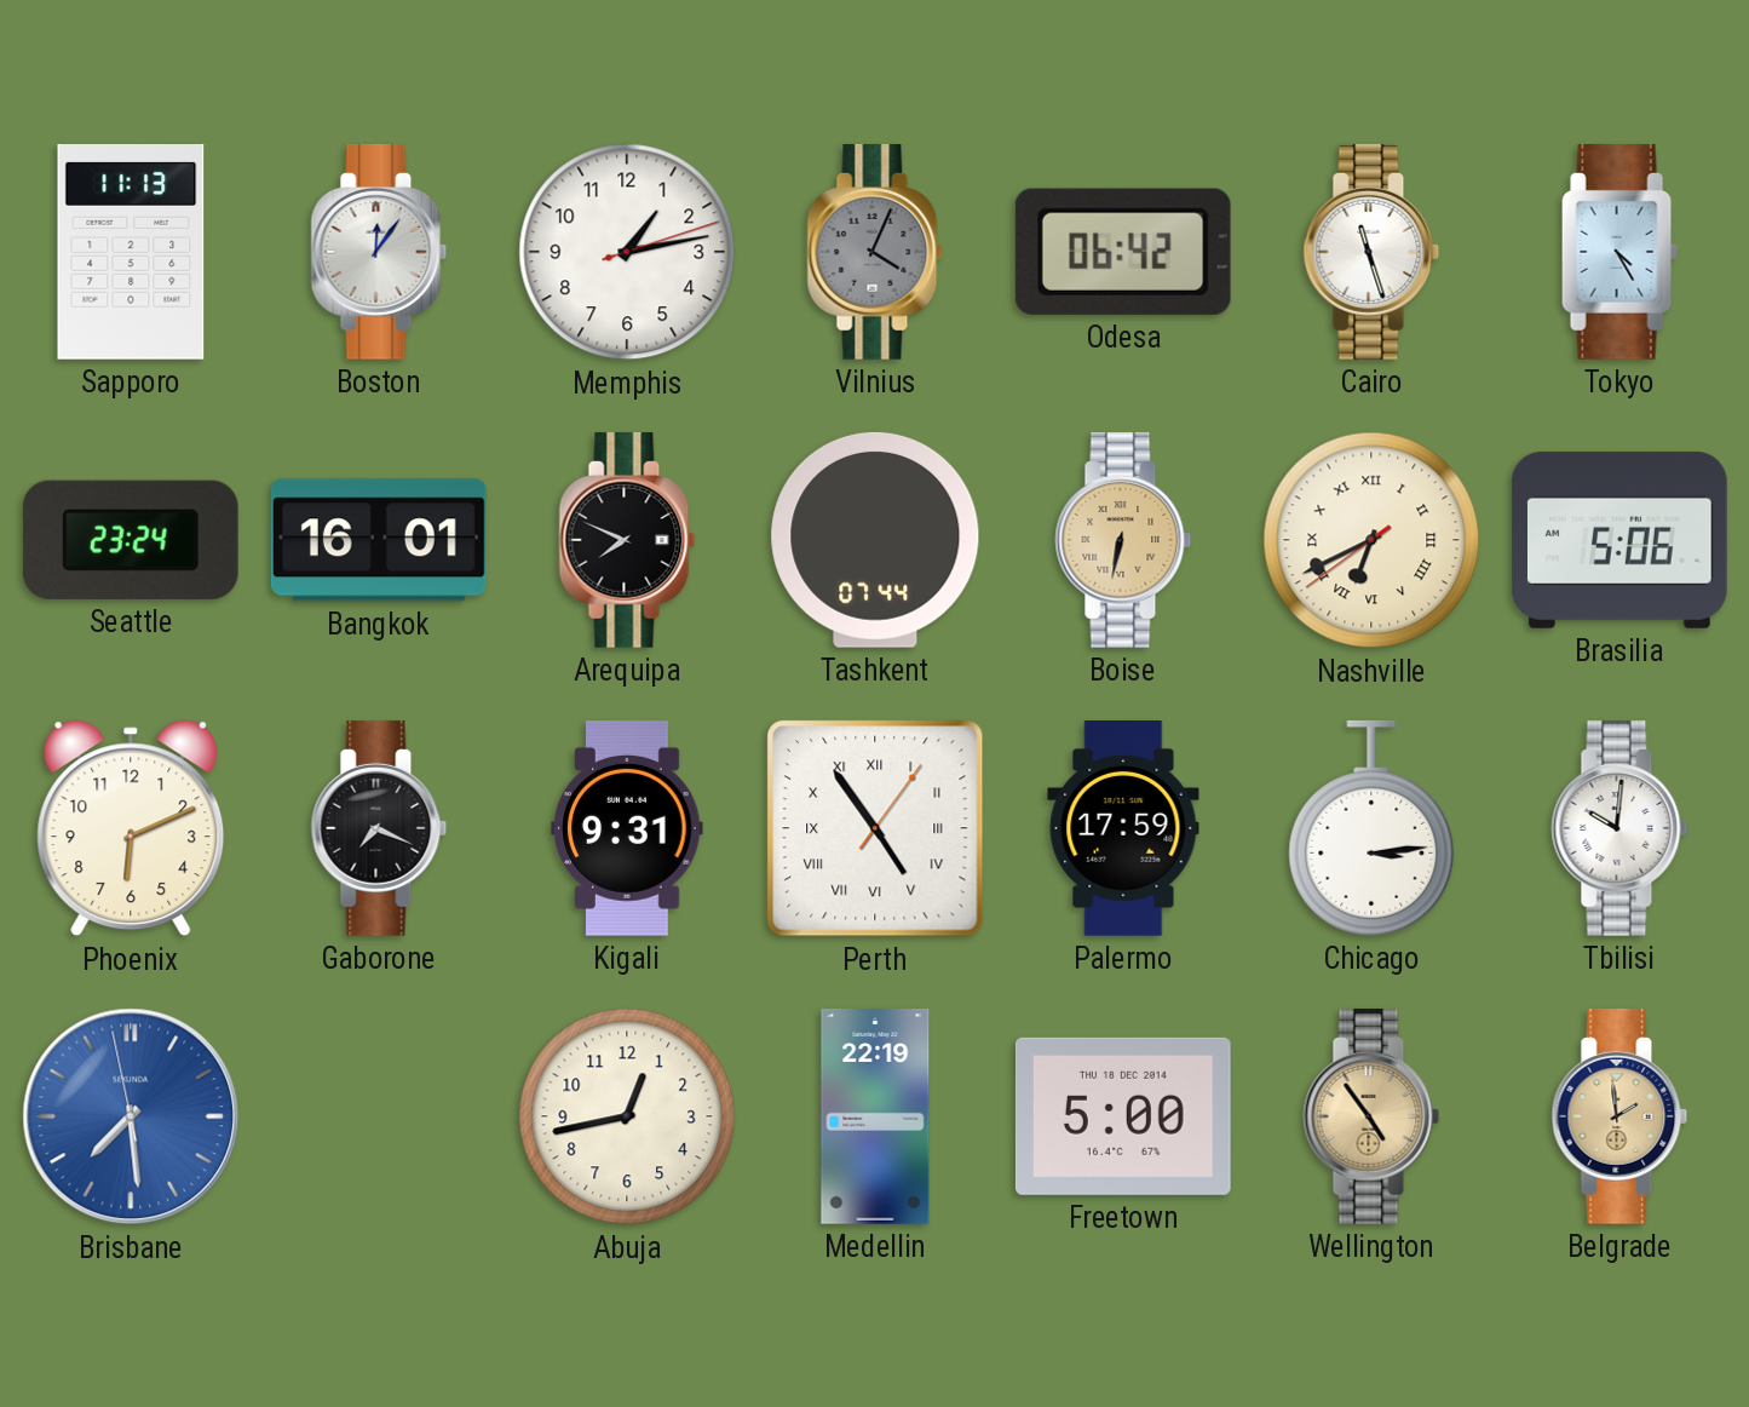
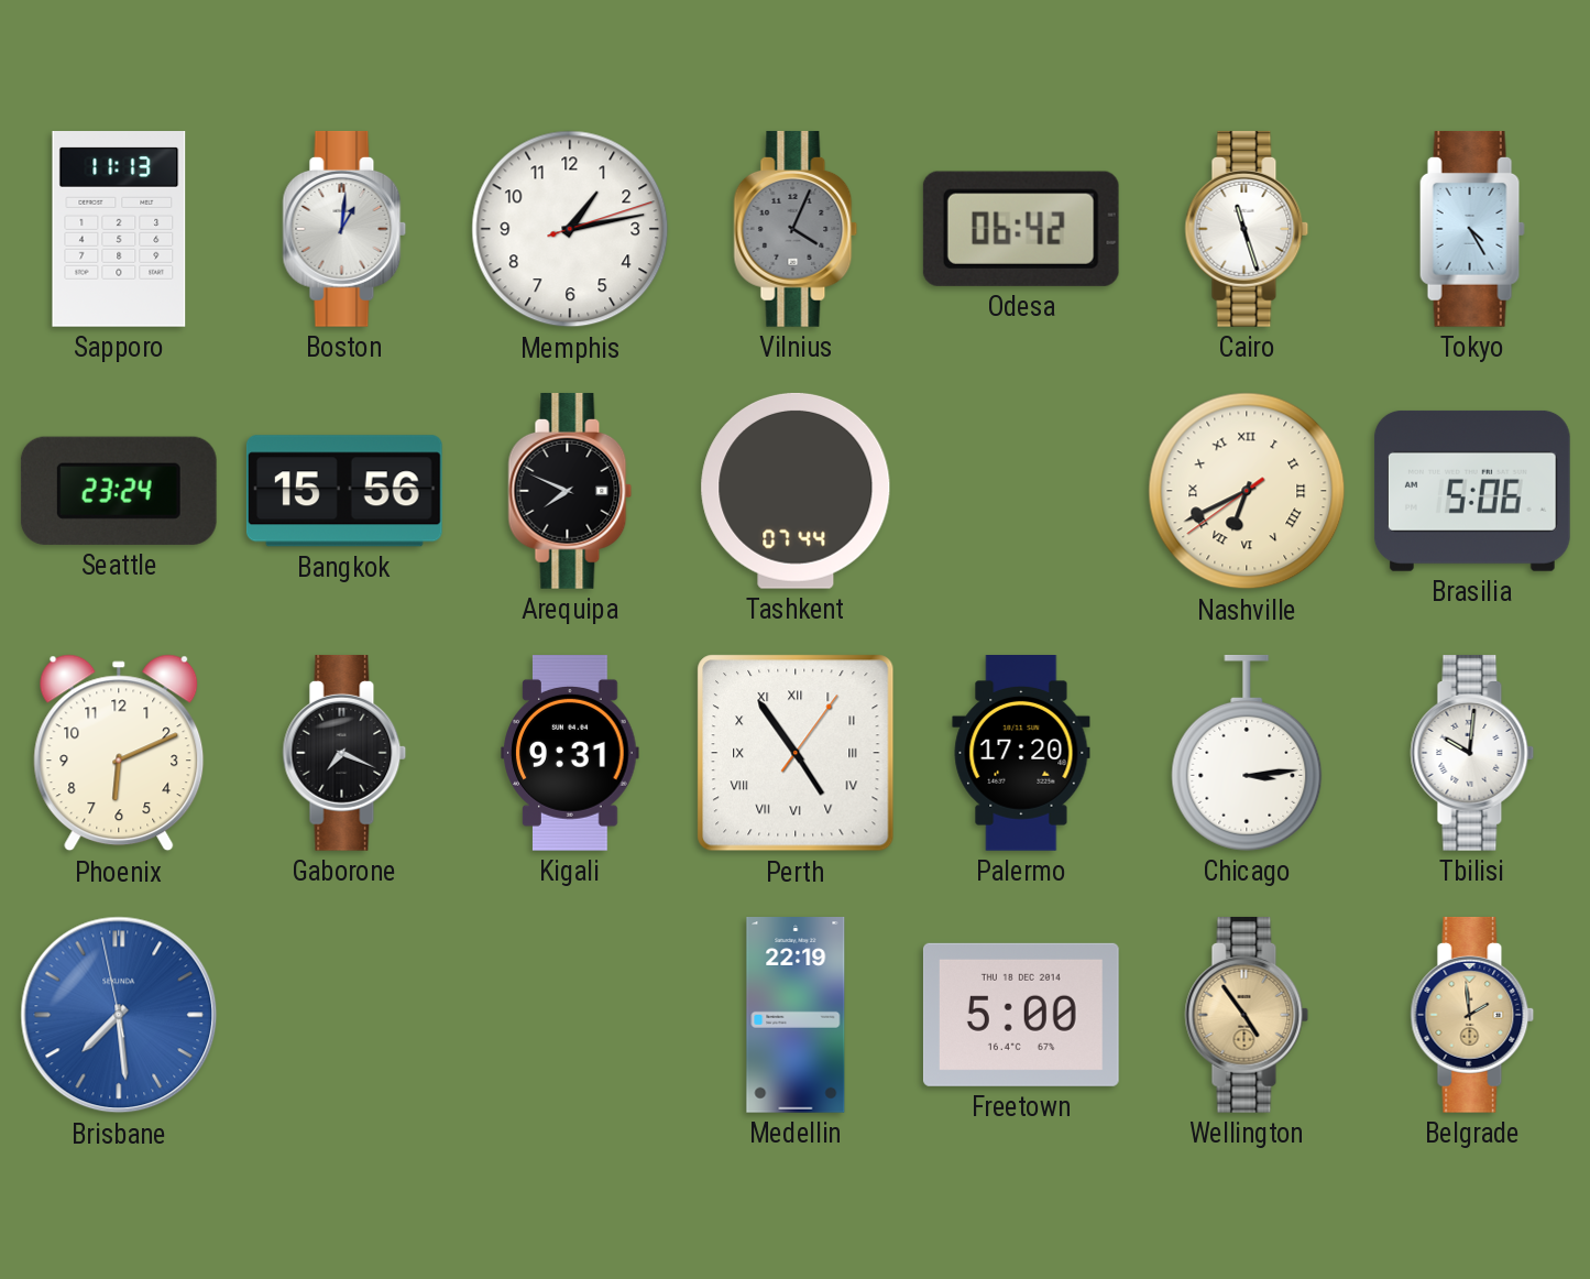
Boston: 12:06 -> 1:01
Bangkok: 16:01 -> 15:56
Boise: 6:32 -> none
Palermo: 17:59 -> 17:20
Abuja: 12:43 -> none
